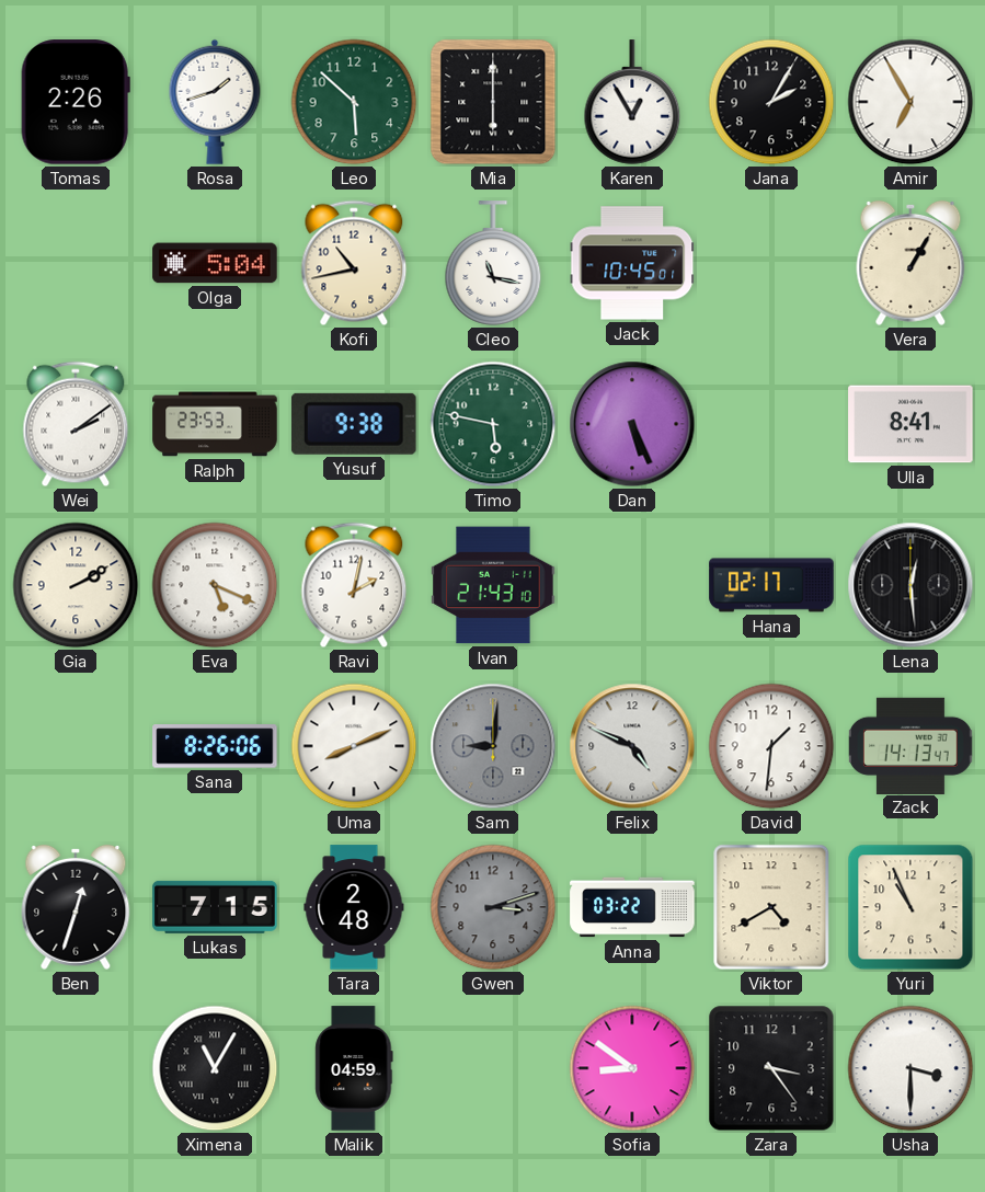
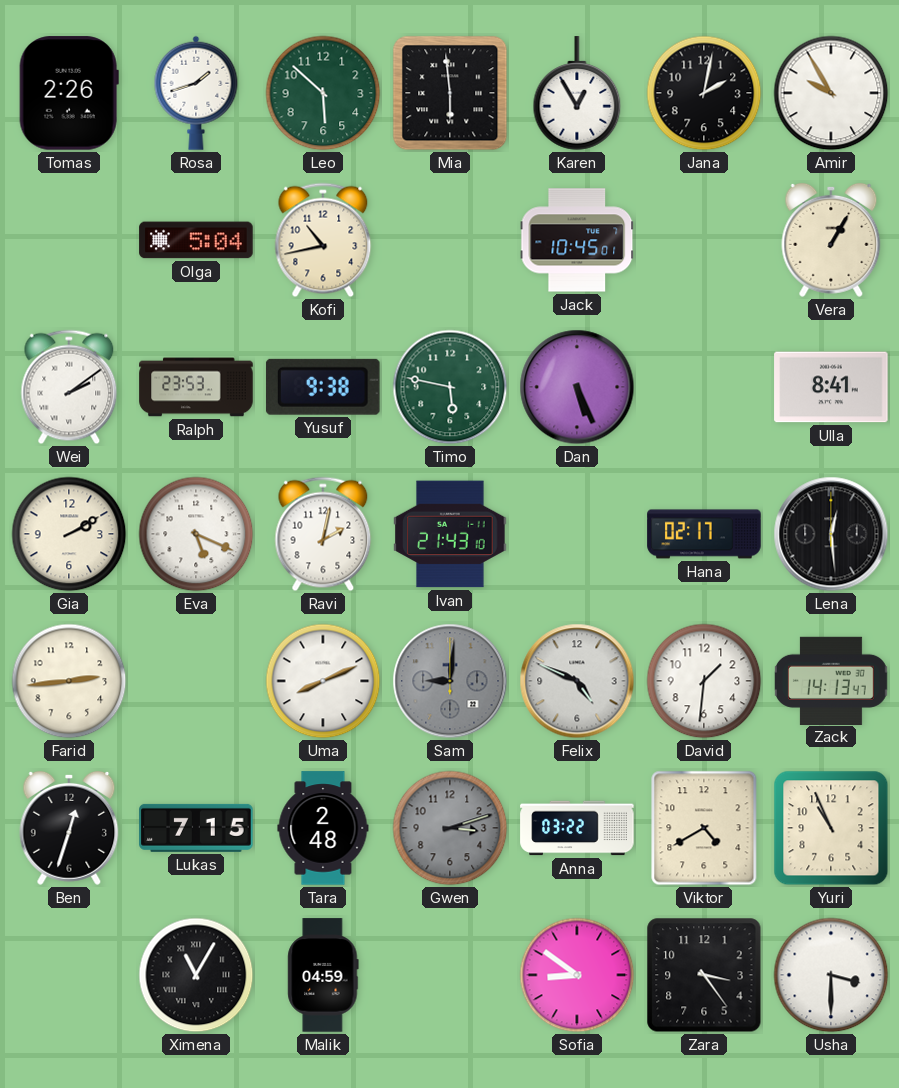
Mia: 6:00 -> 5:59
Jana: 2:05 -> 2:02
Amir: 6:55 -> 9:55
Cleo: 11:17 -> none
Farid: none -> 2:44
Sana: 8:26 -> none
